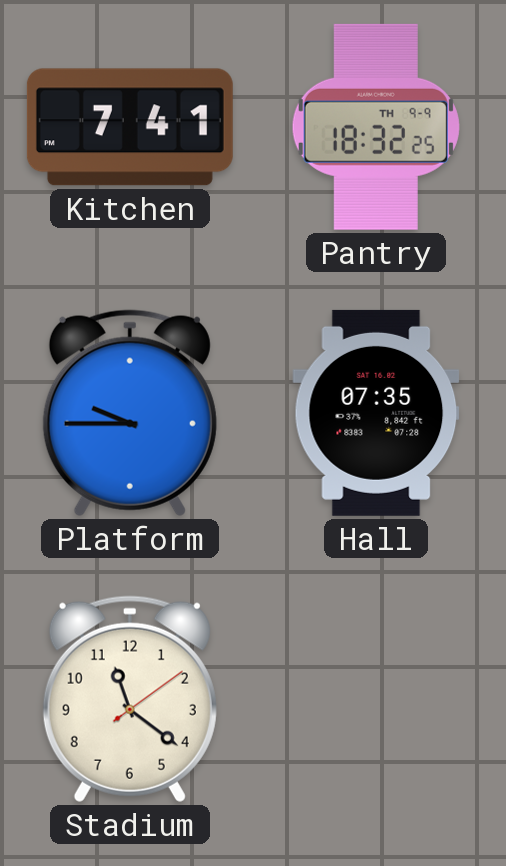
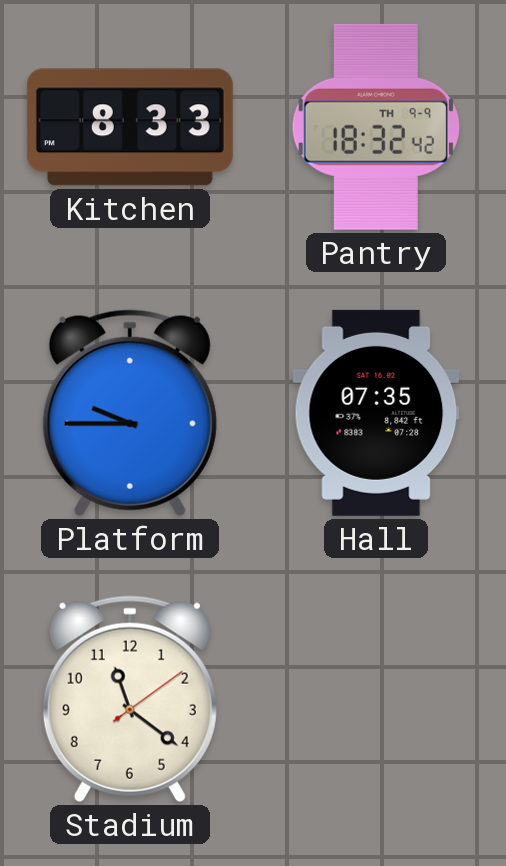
Kitchen: 7:41 -> 8:33
Pantry: 18:32:25 -> 18:32:42
